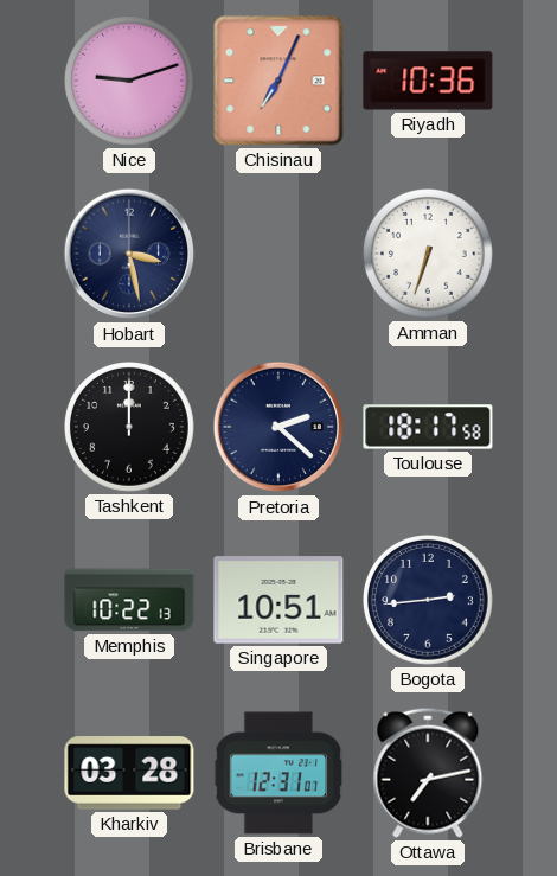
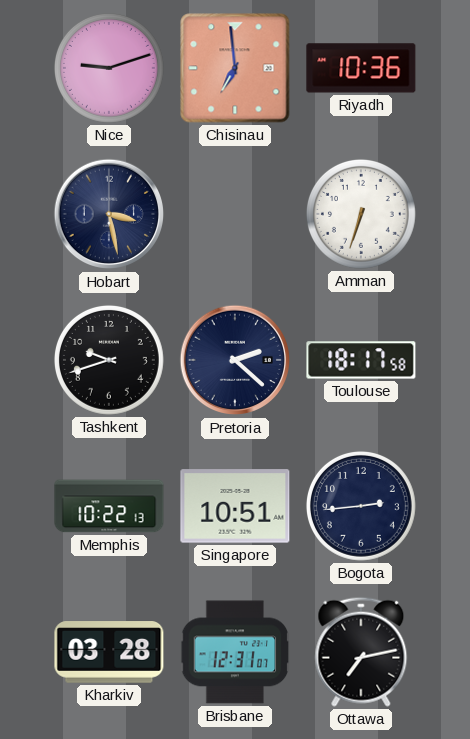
Chisinau: 7:04 -> 6:59
Tashkent: 12:00 -> 9:42
